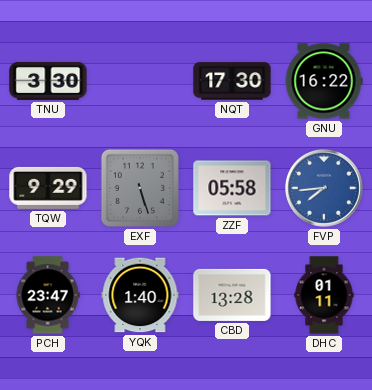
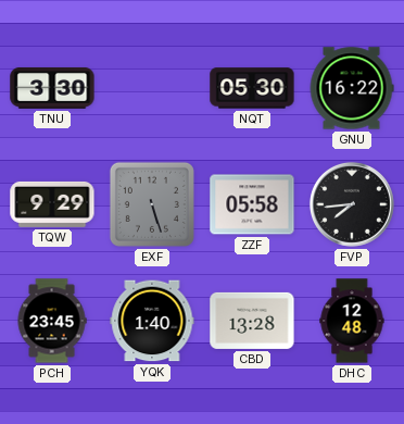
NQT: 17:30 -> 05:30
FVP dial: blue -> black
PCH: 23:47 -> 23:45
DHC: 01:11 -> 12:48
